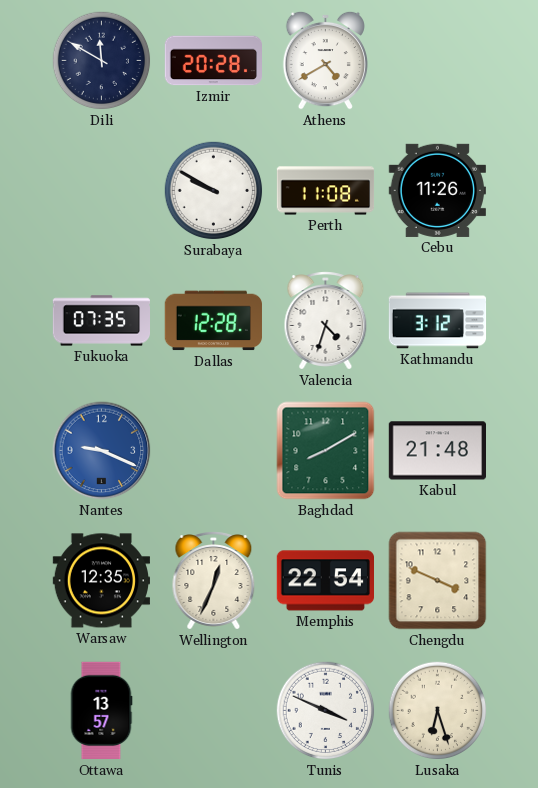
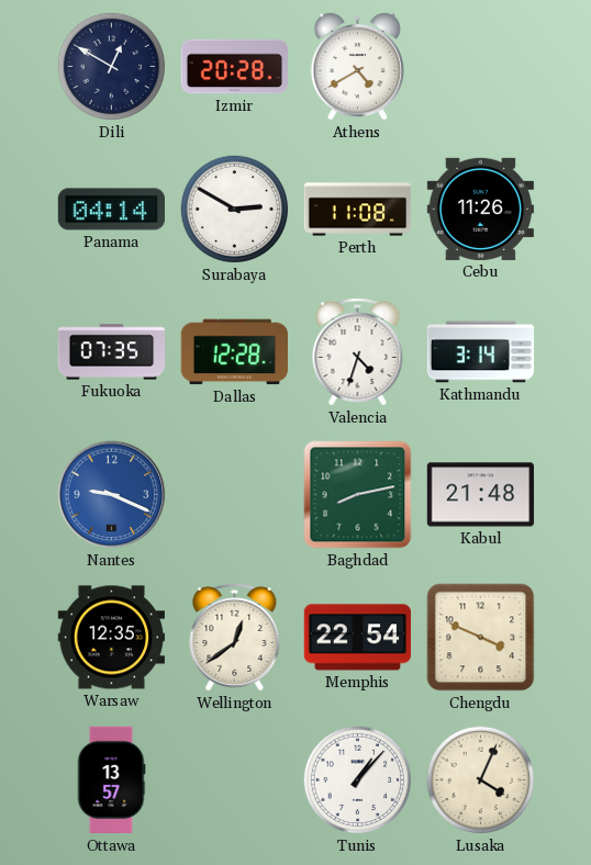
Dili: 11:50 -> 12:50
Panama: none -> 04:14
Surabaya: 9:50 -> 2:50
Kathmandu: 3:12 -> 3:14
Baghdad: 8:10 -> 8:13
Wellington: 12:34 -> 12:39
Tunis: 3:49 -> 1:07
Lusaka: 6:27 -> 4:04
